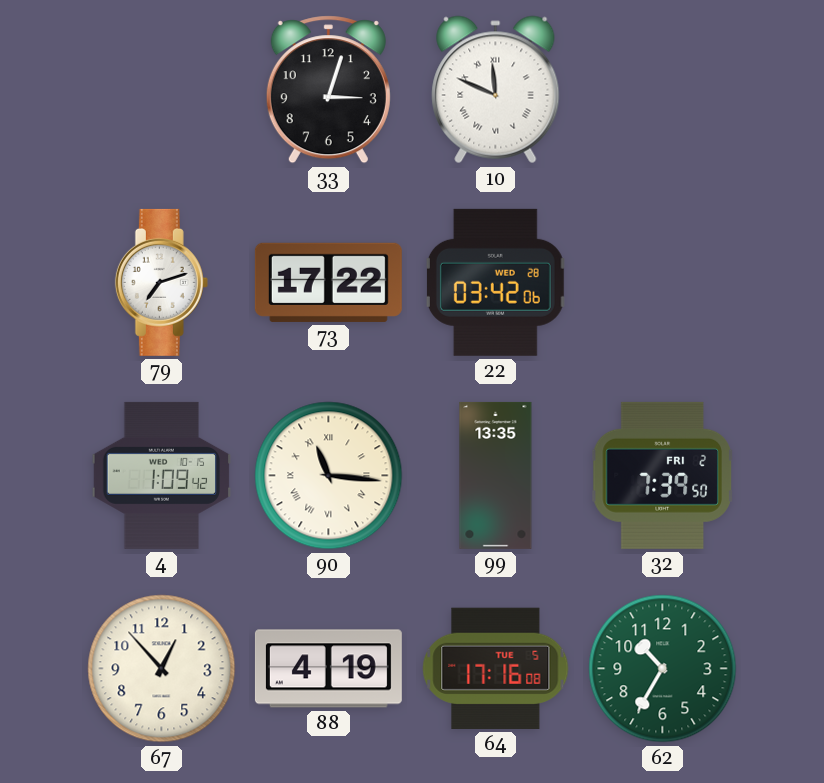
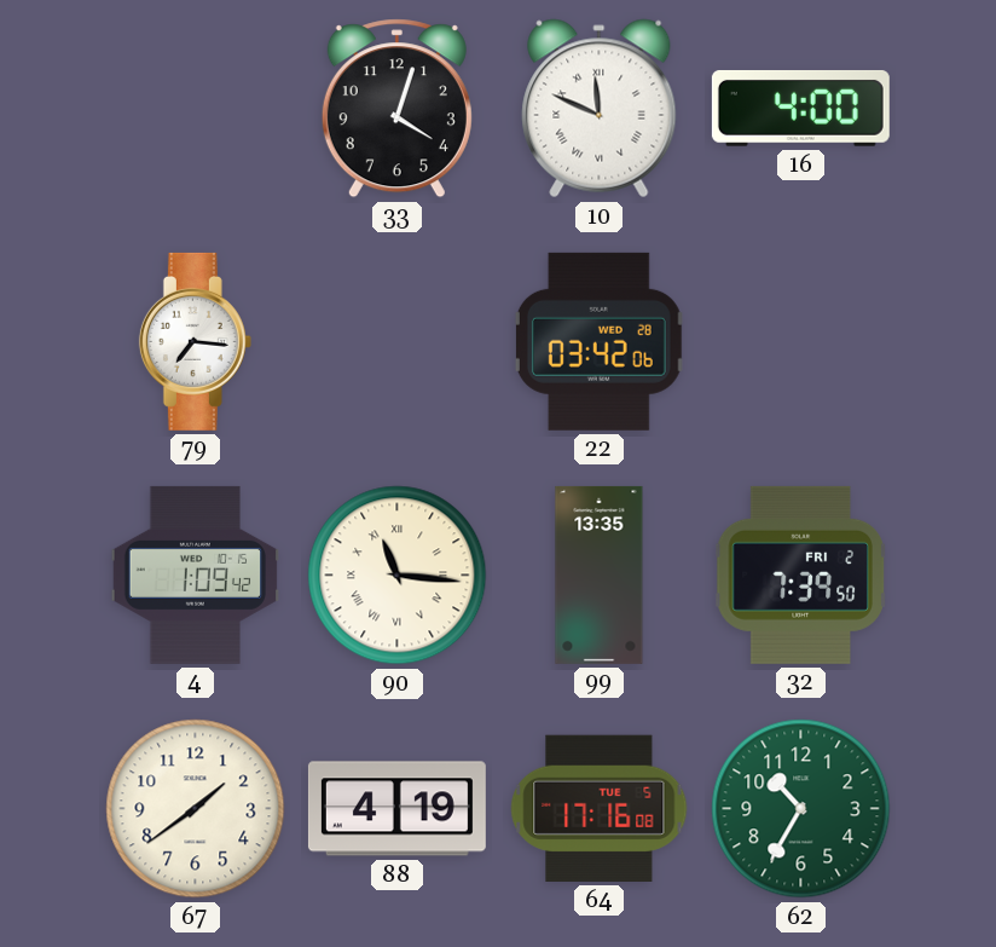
33: 3:03 -> 4:03
16: none -> 4:00
79: 7:12 -> 7:16
73: 17:22 -> none
67: 12:53 -> 1:39
